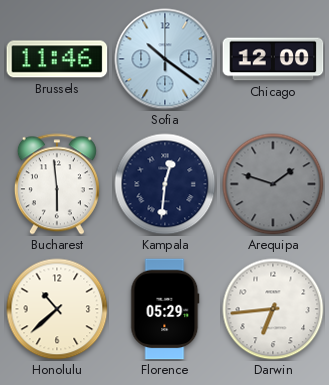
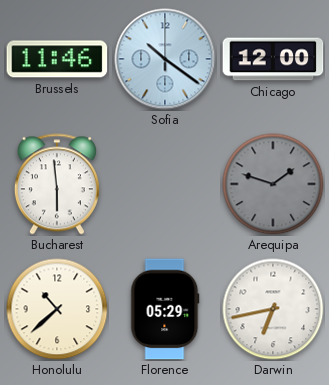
Kampala: 12:31 -> none
Darwin: 6:44 -> 6:43
